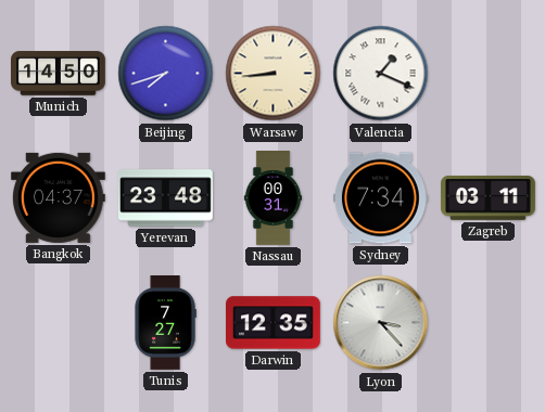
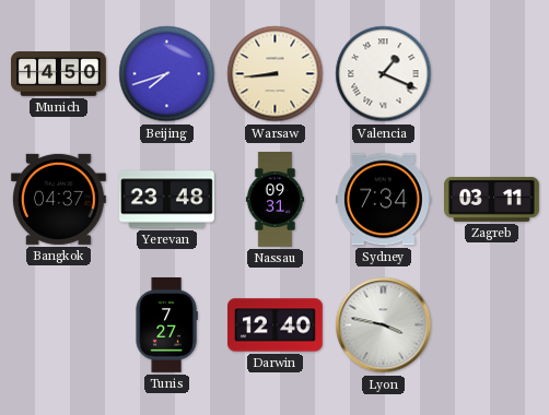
Nassau: 00:31 -> 09:31
Darwin: 12:35 -> 12:40
Lyon: 3:23 -> 3:47
